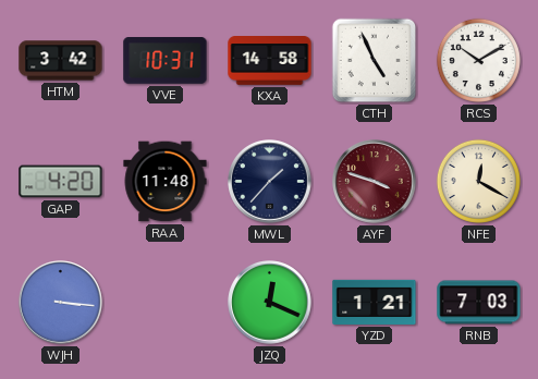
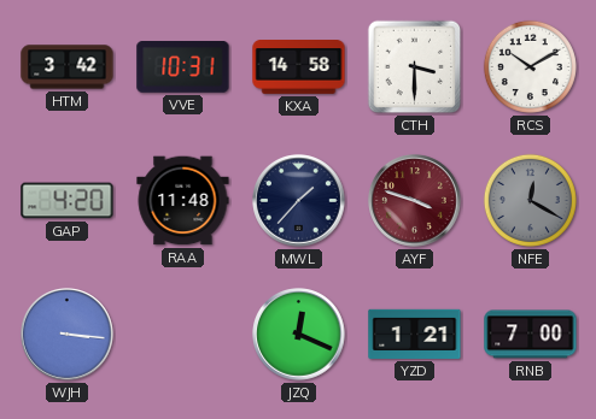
CTH: 4:56 -> 3:30
NFE dial: cream -> grey
RNB: 7:03 -> 7:00
